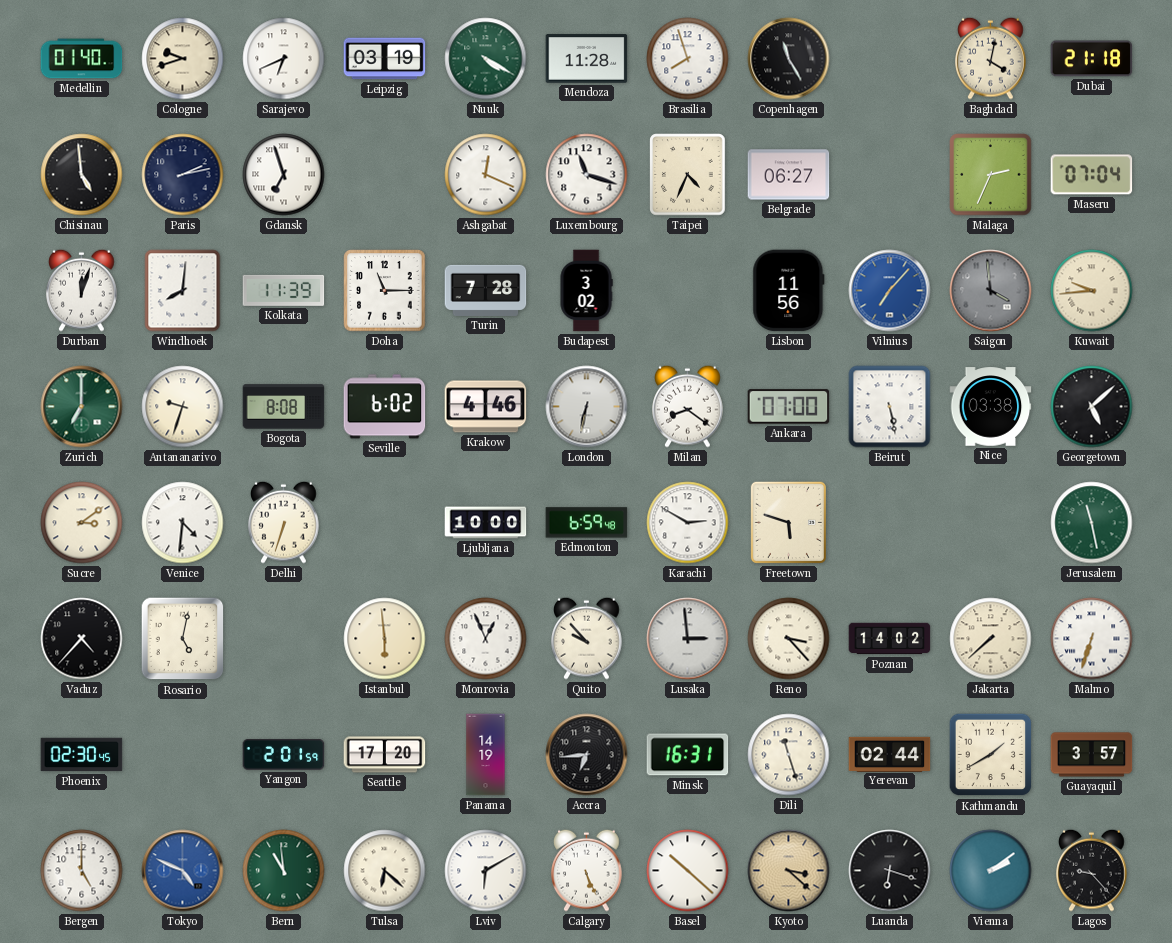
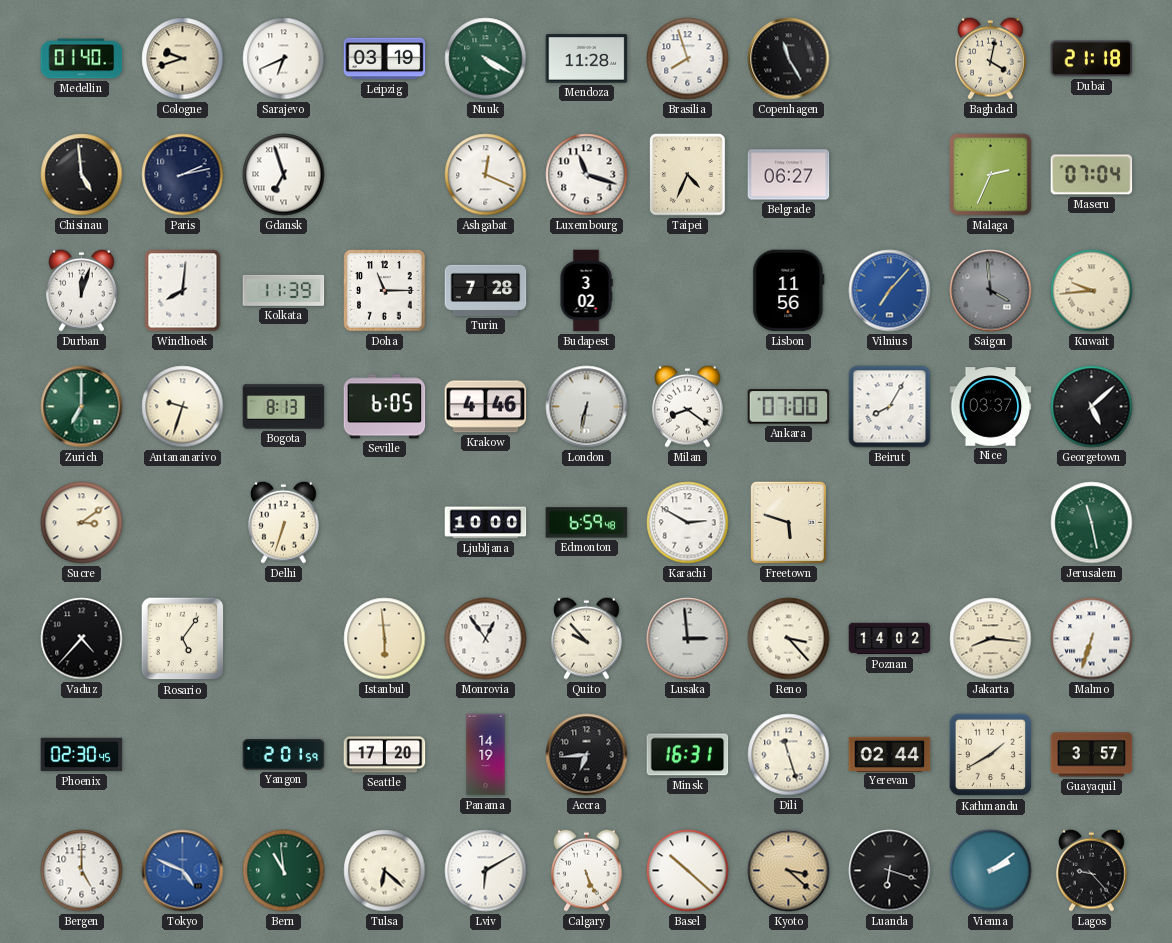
Bogota: 8:08 -> 8:13
Seville: 6:02 -> 6:05
Beirut: 5:28 -> 8:05
Nice: 03:38 -> 03:37
Venice: 4:31 -> none
Rosario: 5:02 -> 5:06
Monrovia: 12:56 -> 12:54
Jakarta: 7:38 -> 8:16
